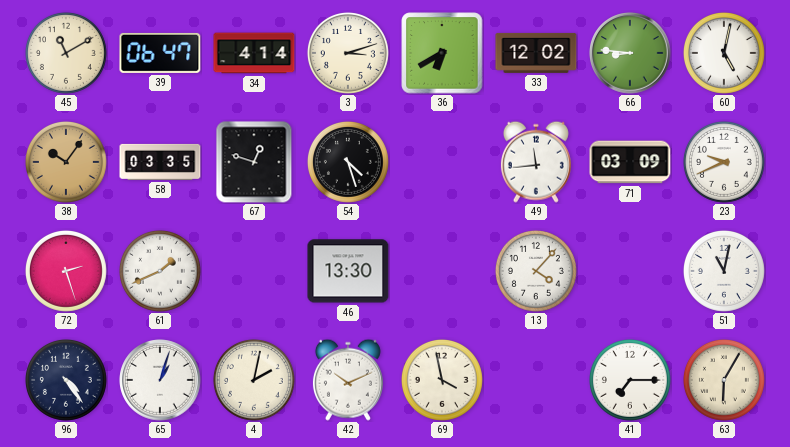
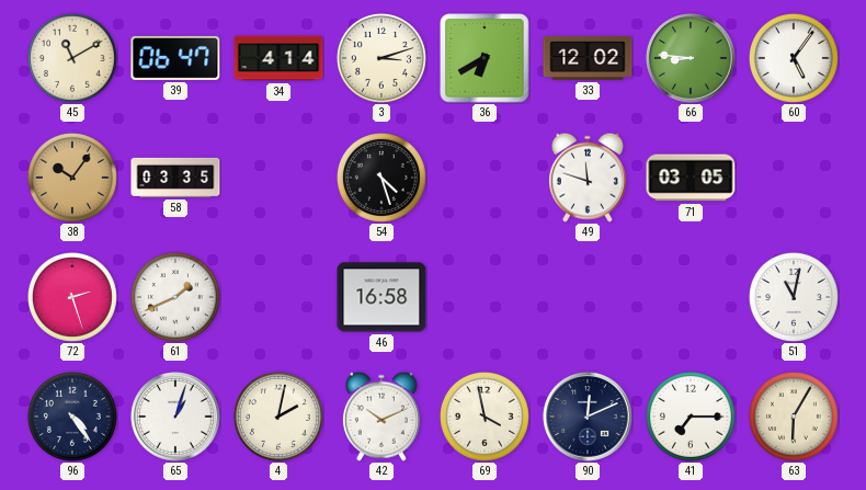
60: 5:02 -> 5:06
67: 12:48 -> none
49: 11:44 -> 11:48
71: 03:09 -> 03:05
23: 9:41 -> none
46: 13:30 -> 16:58
13: 4:07 -> none
90: none -> 12:11
